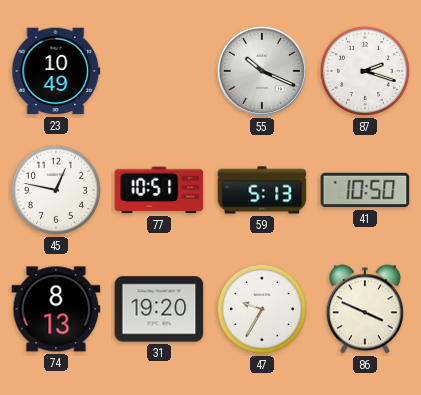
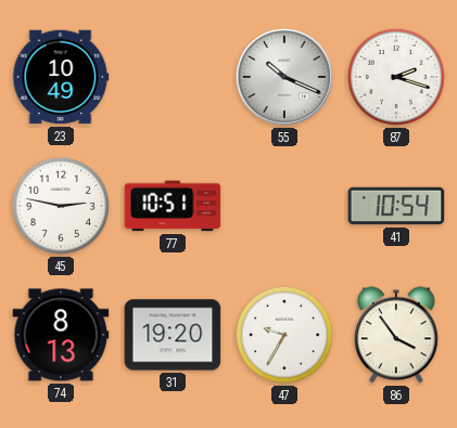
45: 12:47 -> 2:47
59: 5:13 -> none
41: 10:50 -> 10:54
86: 3:49 -> 3:54
